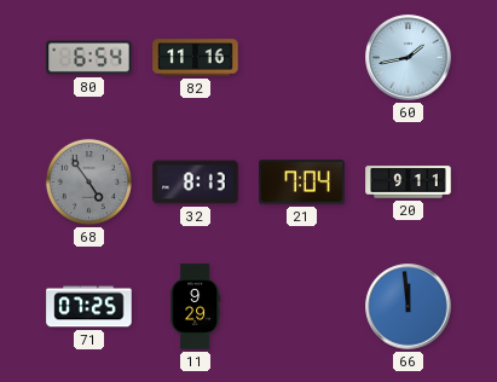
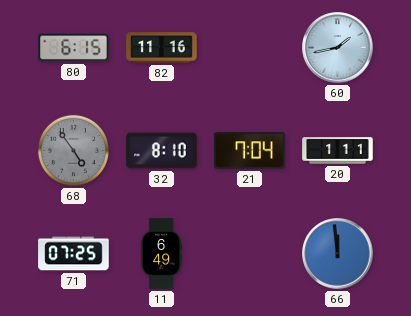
80: 6:54 -> 6:15
32: 8:13 -> 8:10
20: 9:11 -> 1:11
11: 9:29 -> 6:49
